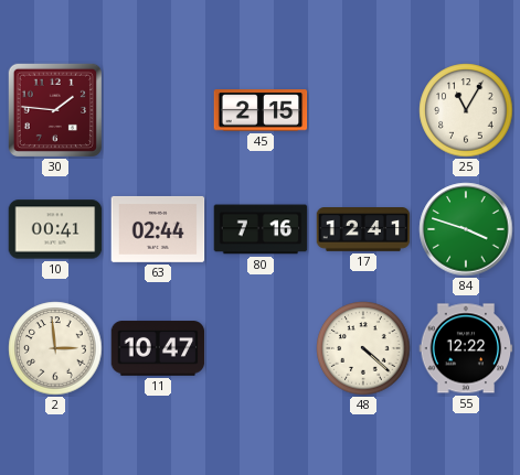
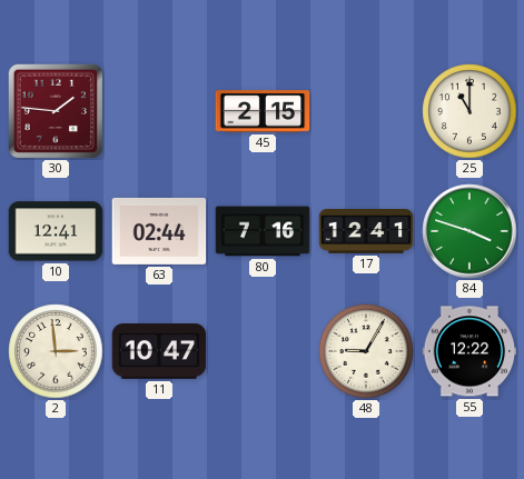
25: 11:05 -> 11:00
10: 00:41 -> 12:41
48: 4:22 -> 9:05
